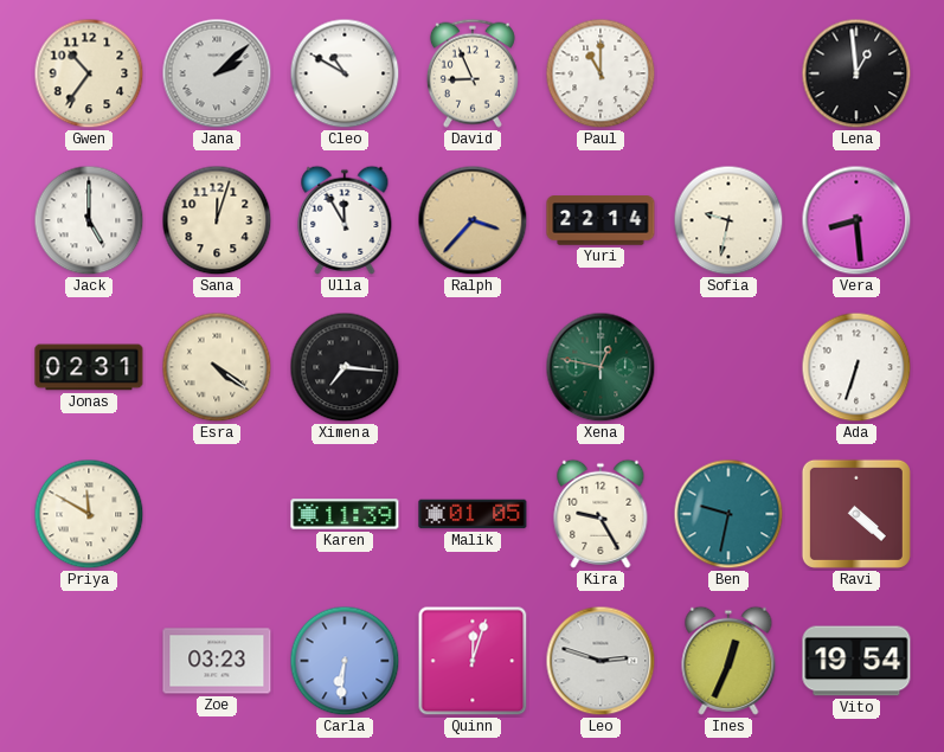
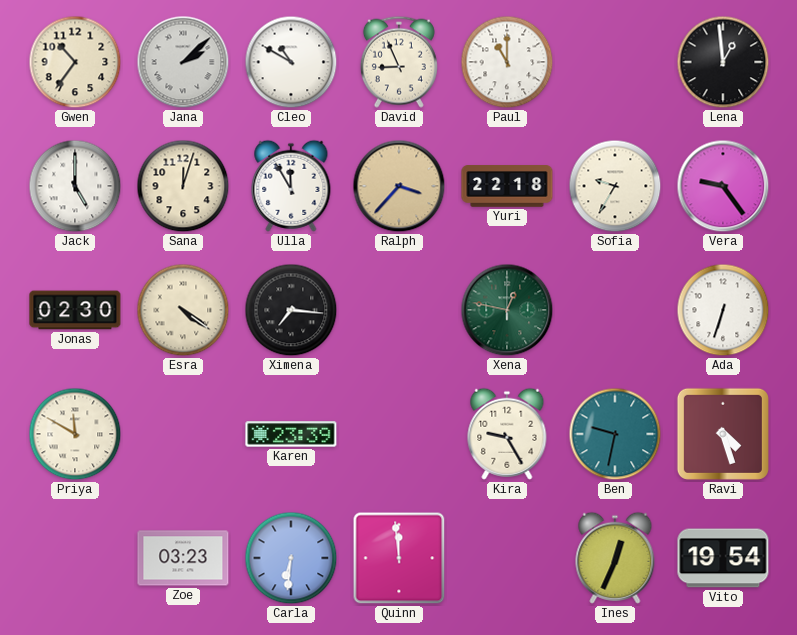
Yuri: 22:14 -> 22:18
Sofia: 9:32 -> 9:35
Vera: 8:29 -> 9:24
Jonas: 02:31 -> 02:30
Karen: 11:39 -> 23:39
Malik: 01:05 -> none
Ravi: 4:22 -> 4:27
Quinn: 12:03 -> 11:59
Leo: 2:48 -> none
